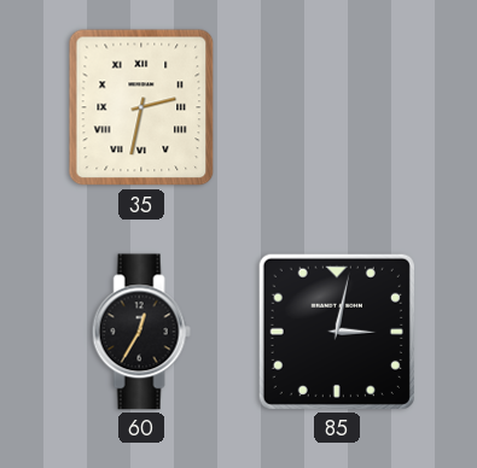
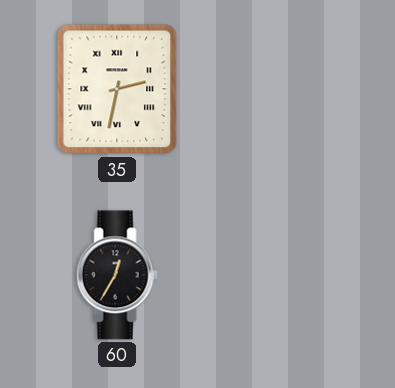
85: 3:02 -> none
